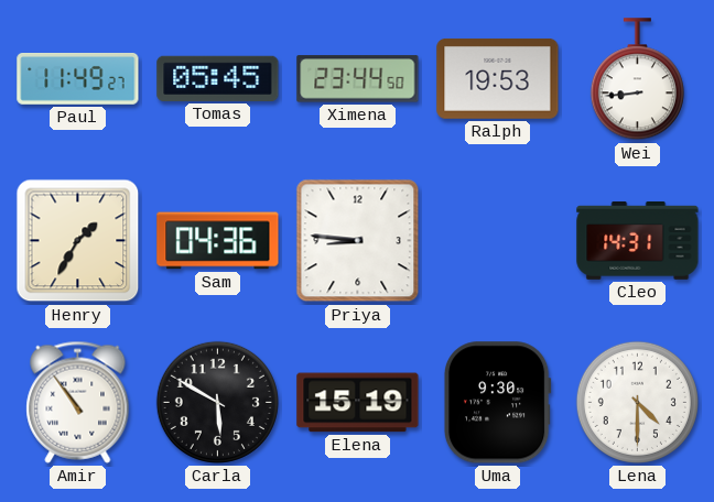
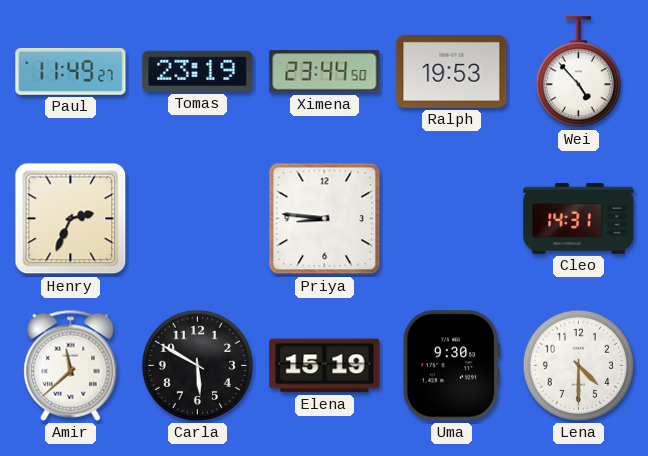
Tomas: 05:45 -> 23:19
Wei: 8:44 -> 4:53
Henry: 1:35 -> 2:34
Sam: 04:36 -> none
Amir: 10:54 -> 11:38
